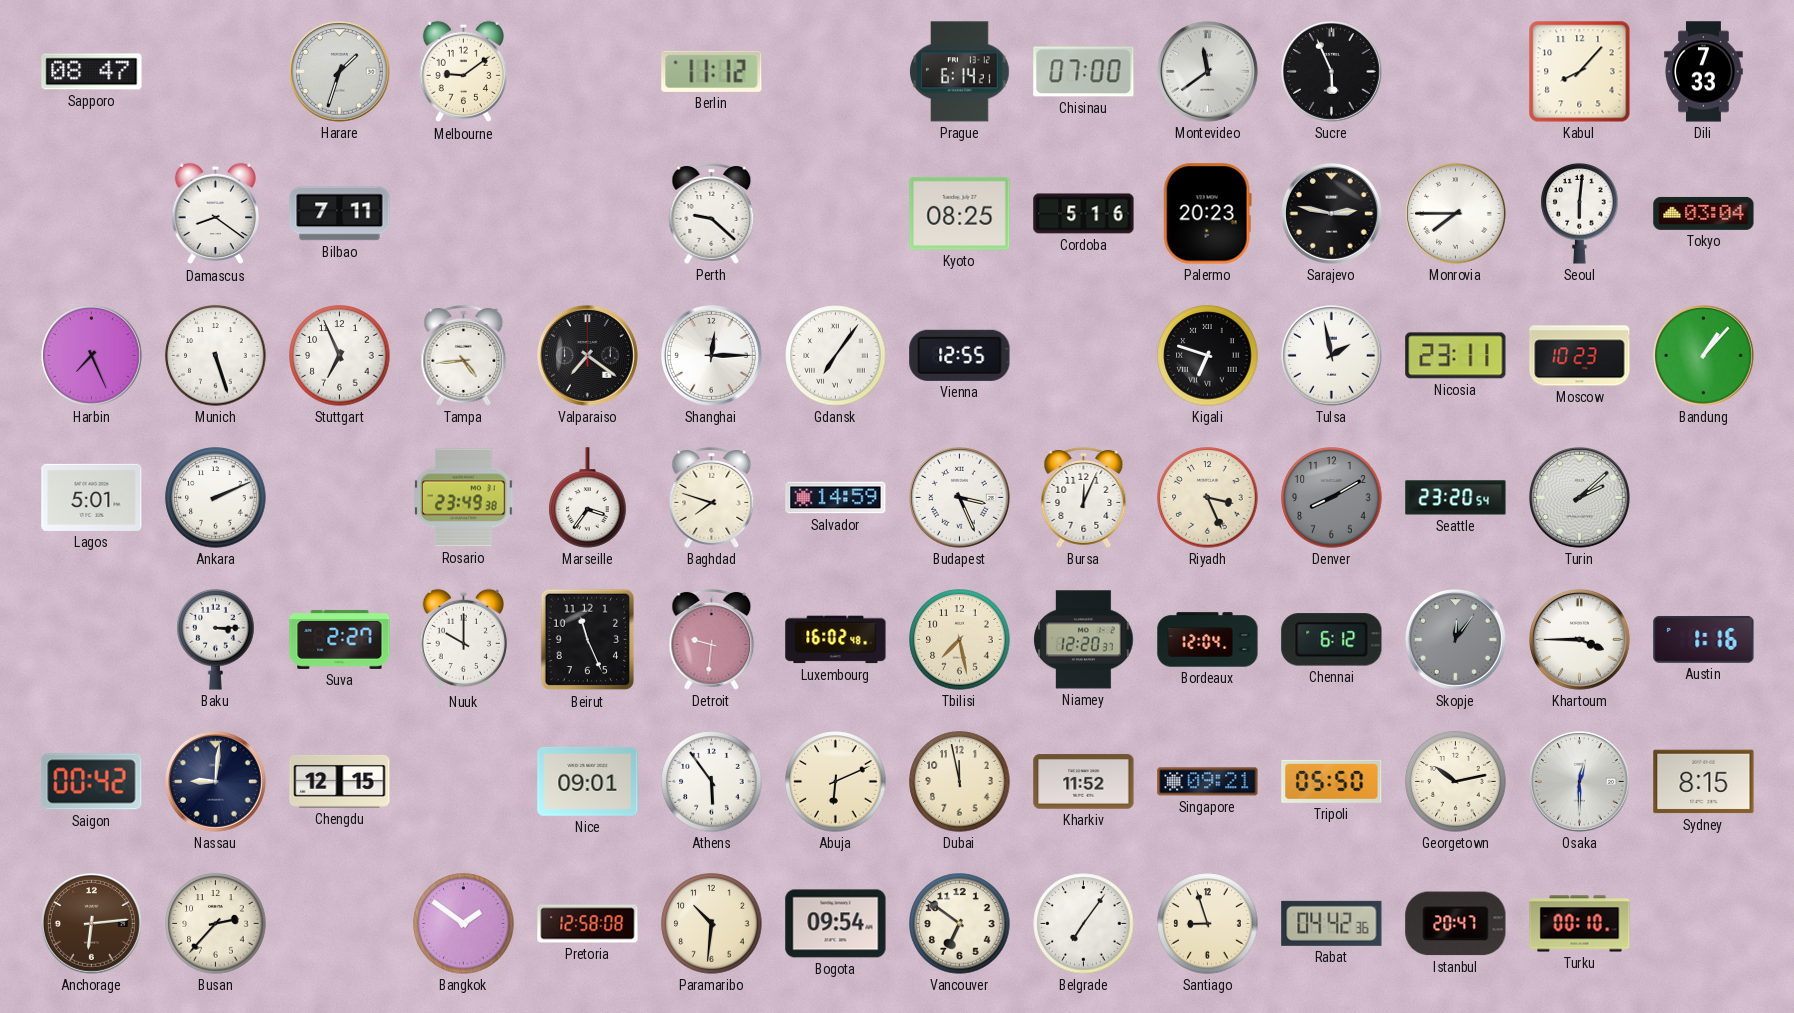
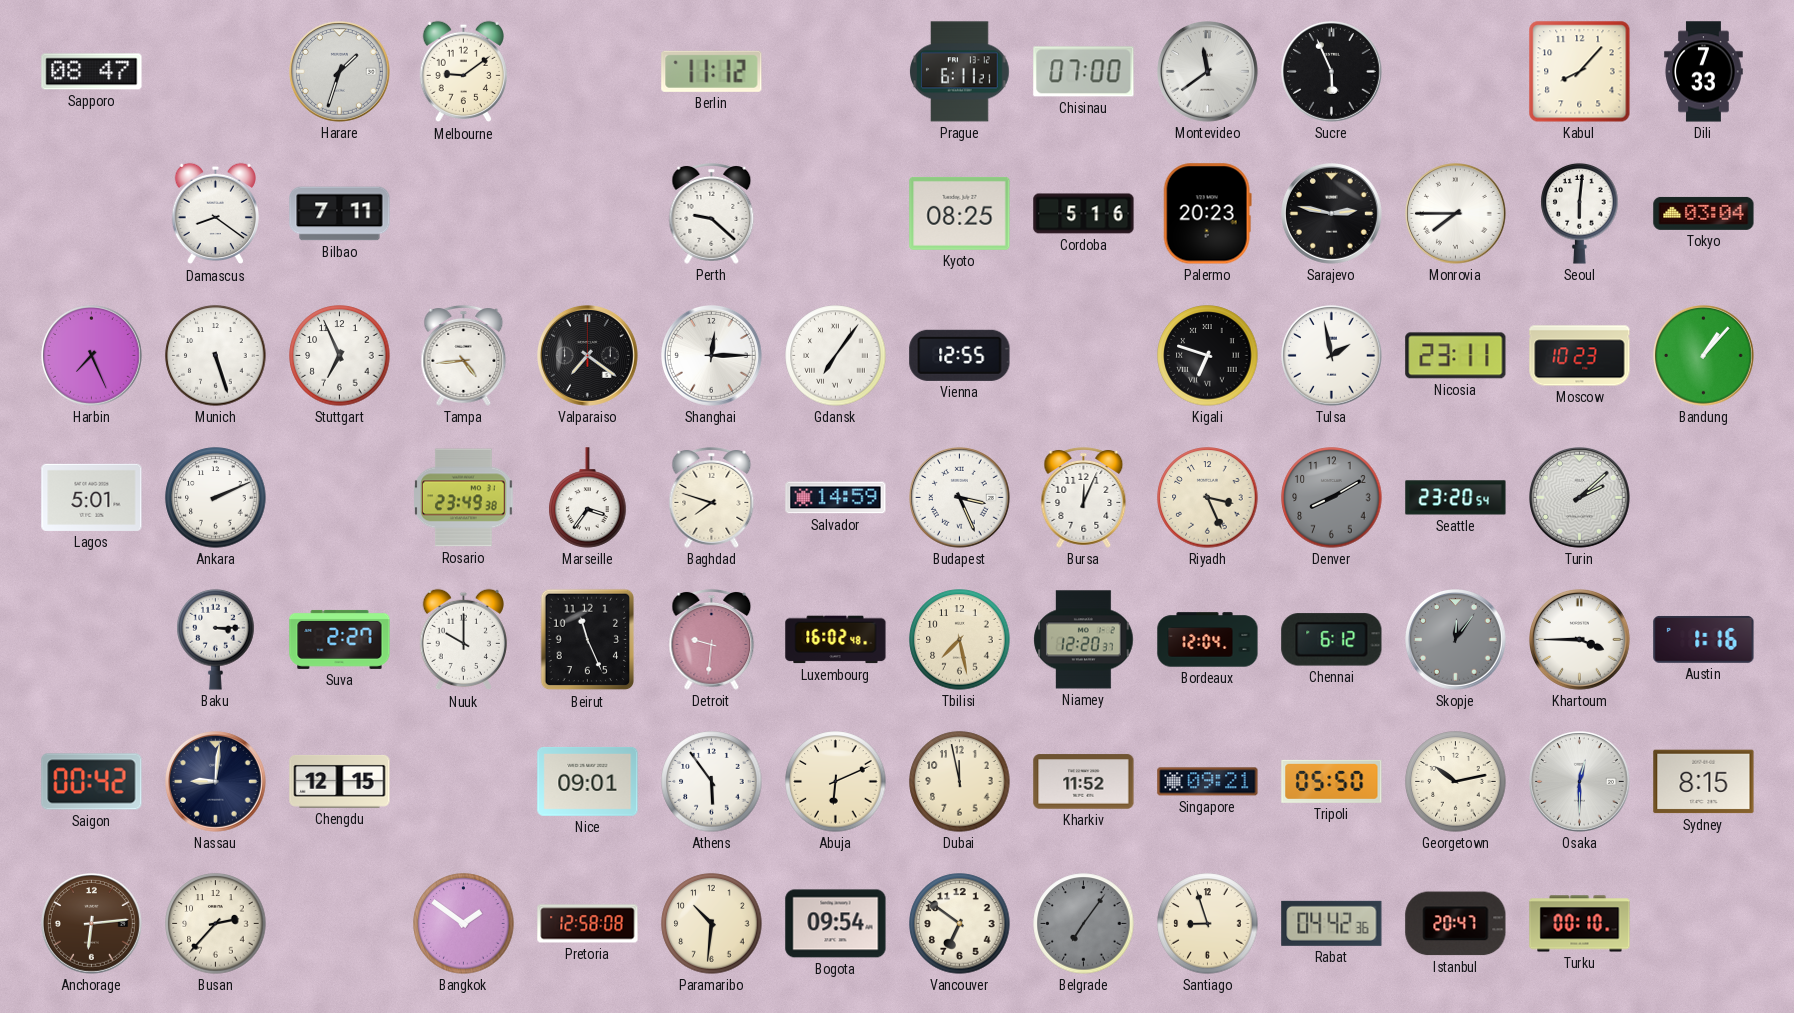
Prague: 6:14 -> 6:11
Belgrade dial: white -> grey
